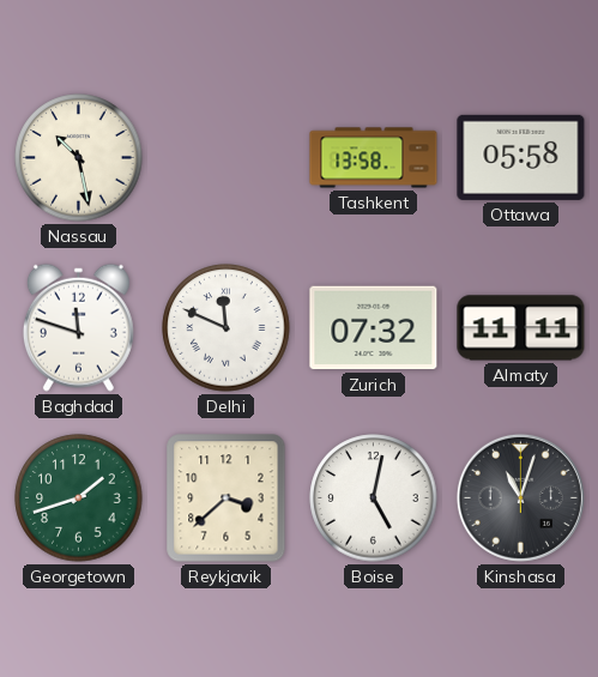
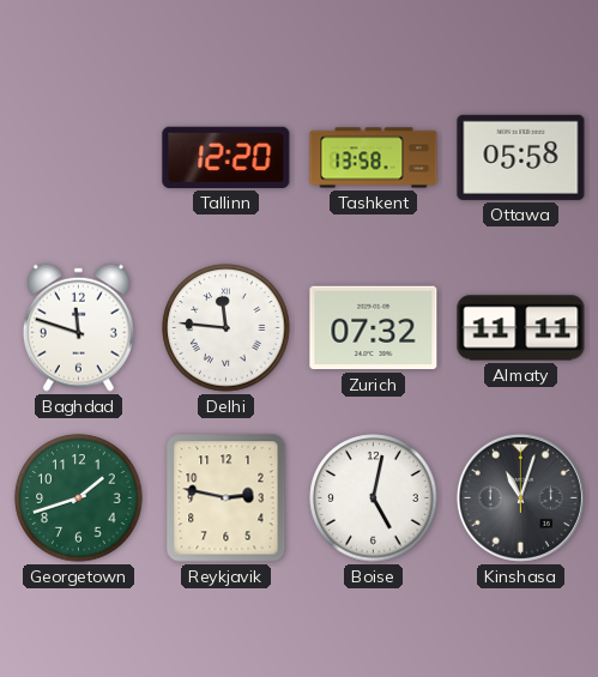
Nassau: 10:28 -> none
Tallinn: none -> 12:20
Delhi: 11:49 -> 11:46
Reykjavik: 3:38 -> 2:47
